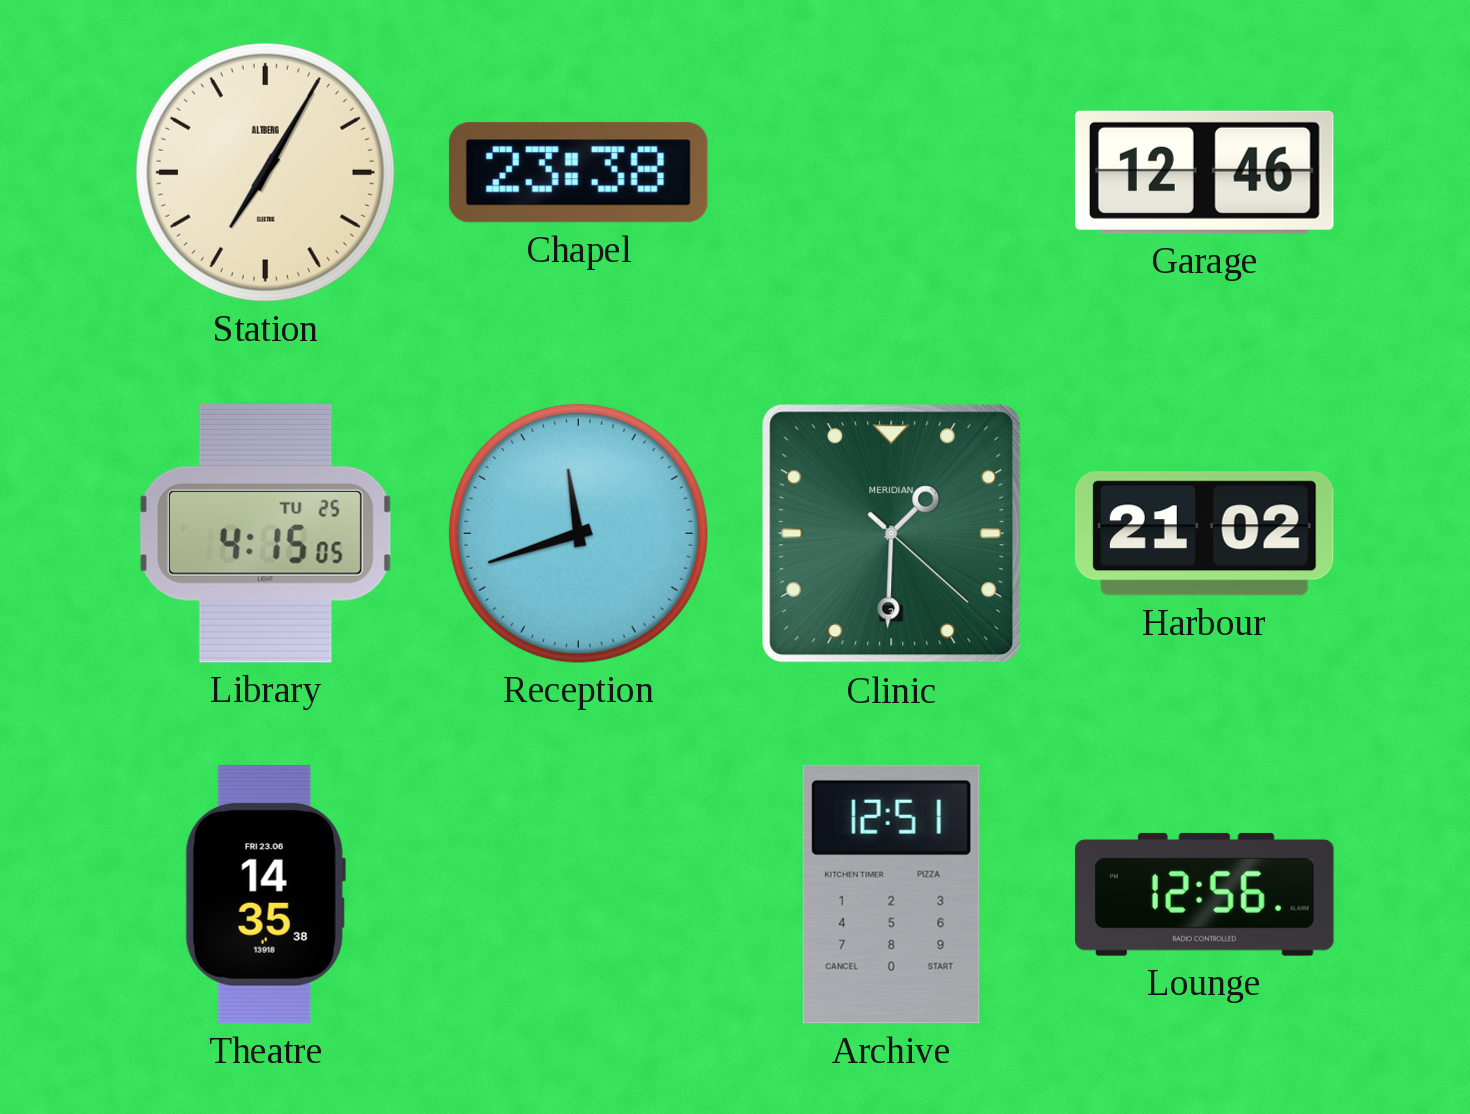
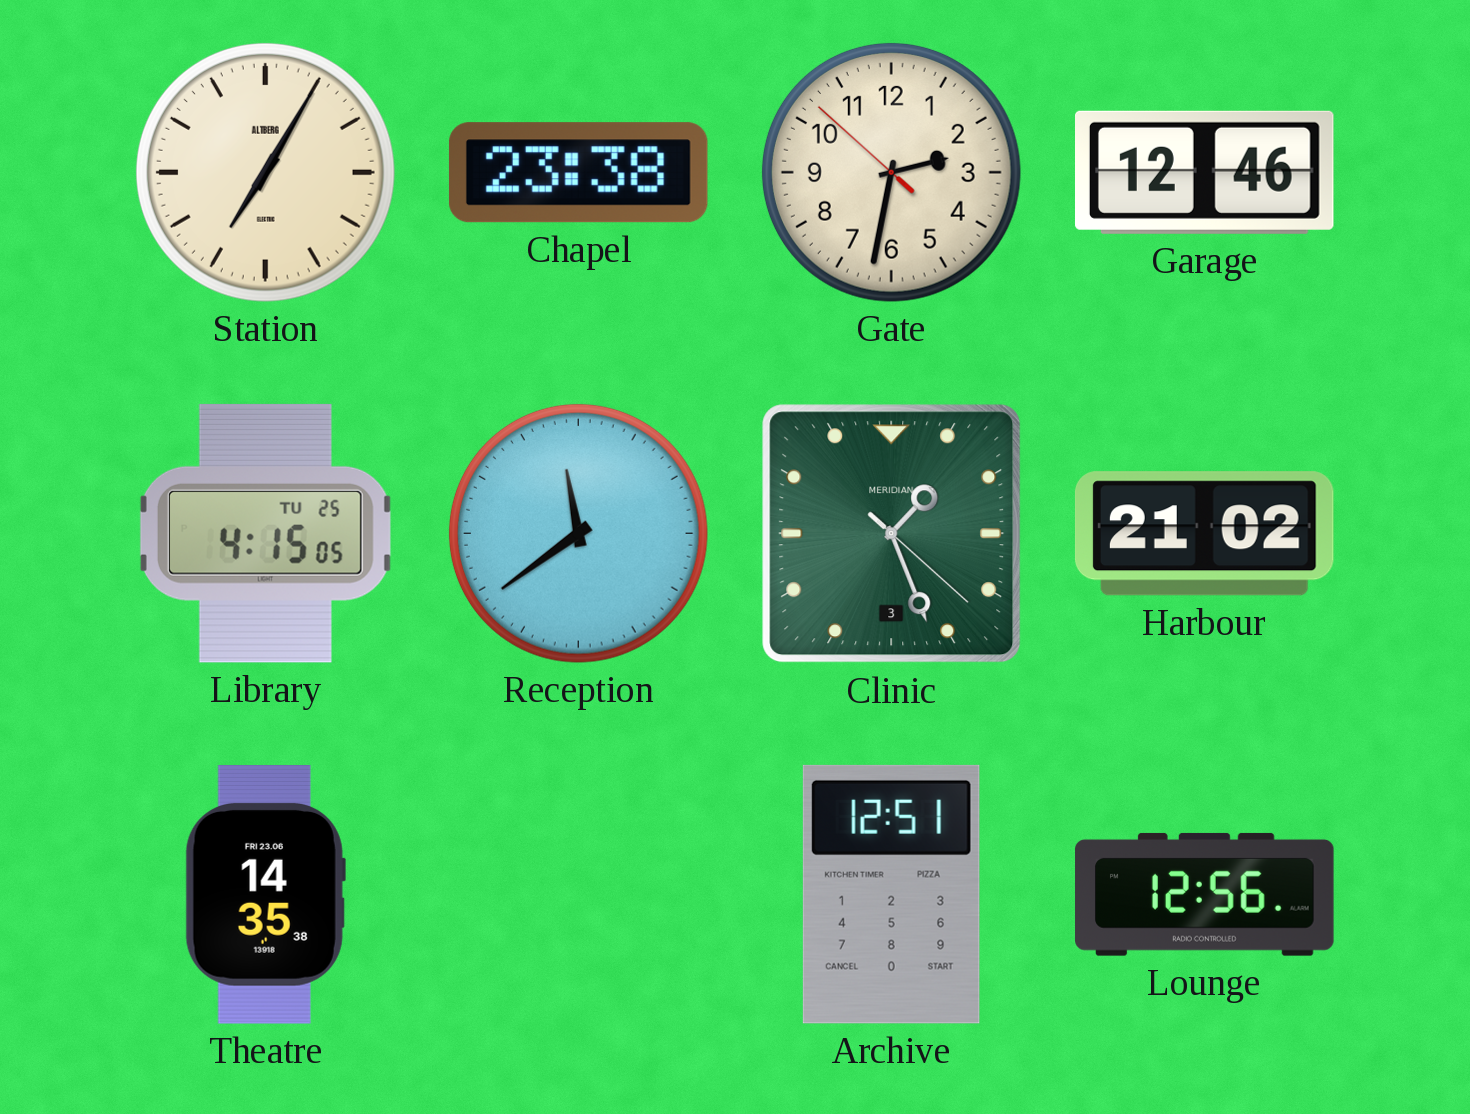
Gate: none -> 2:31
Reception: 11:42 -> 11:39
Clinic: 1:30 -> 1:26
